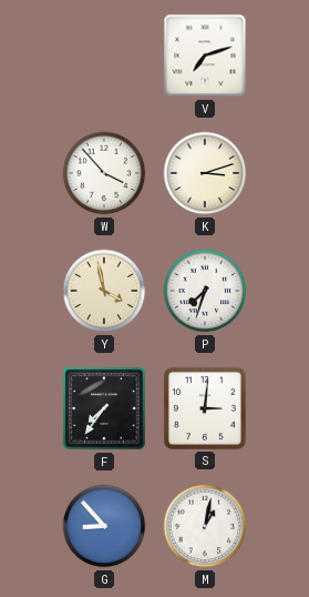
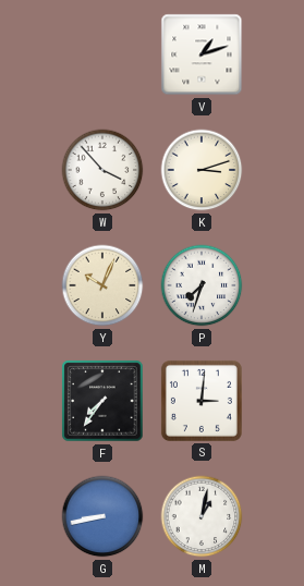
V: 7:12 -> 1:12
Y: 3:58 -> 10:04
G: 8:53 -> 8:43
